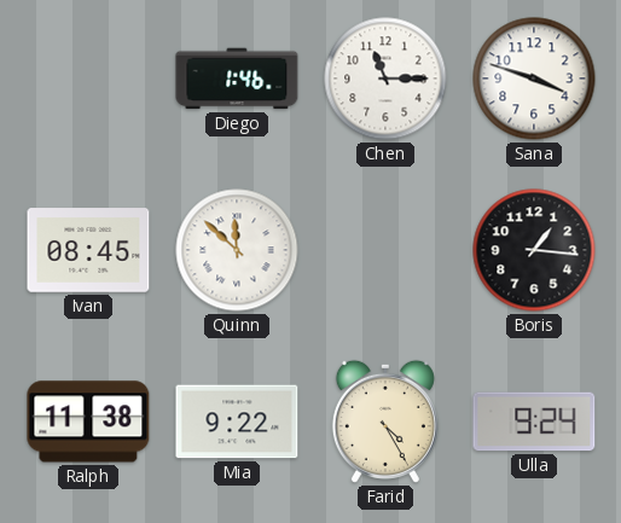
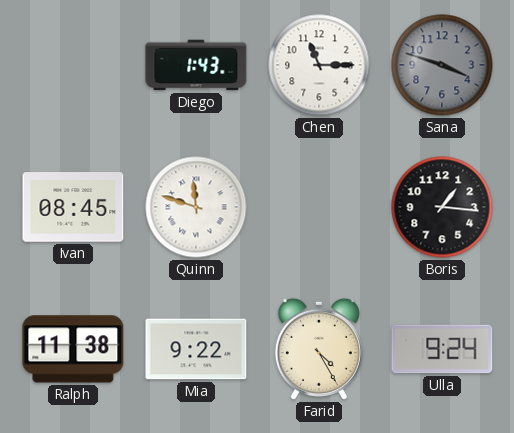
Diego: 1:46 -> 1:43
Sana dial: white -> grey
Quinn: 11:52 -> 11:48
